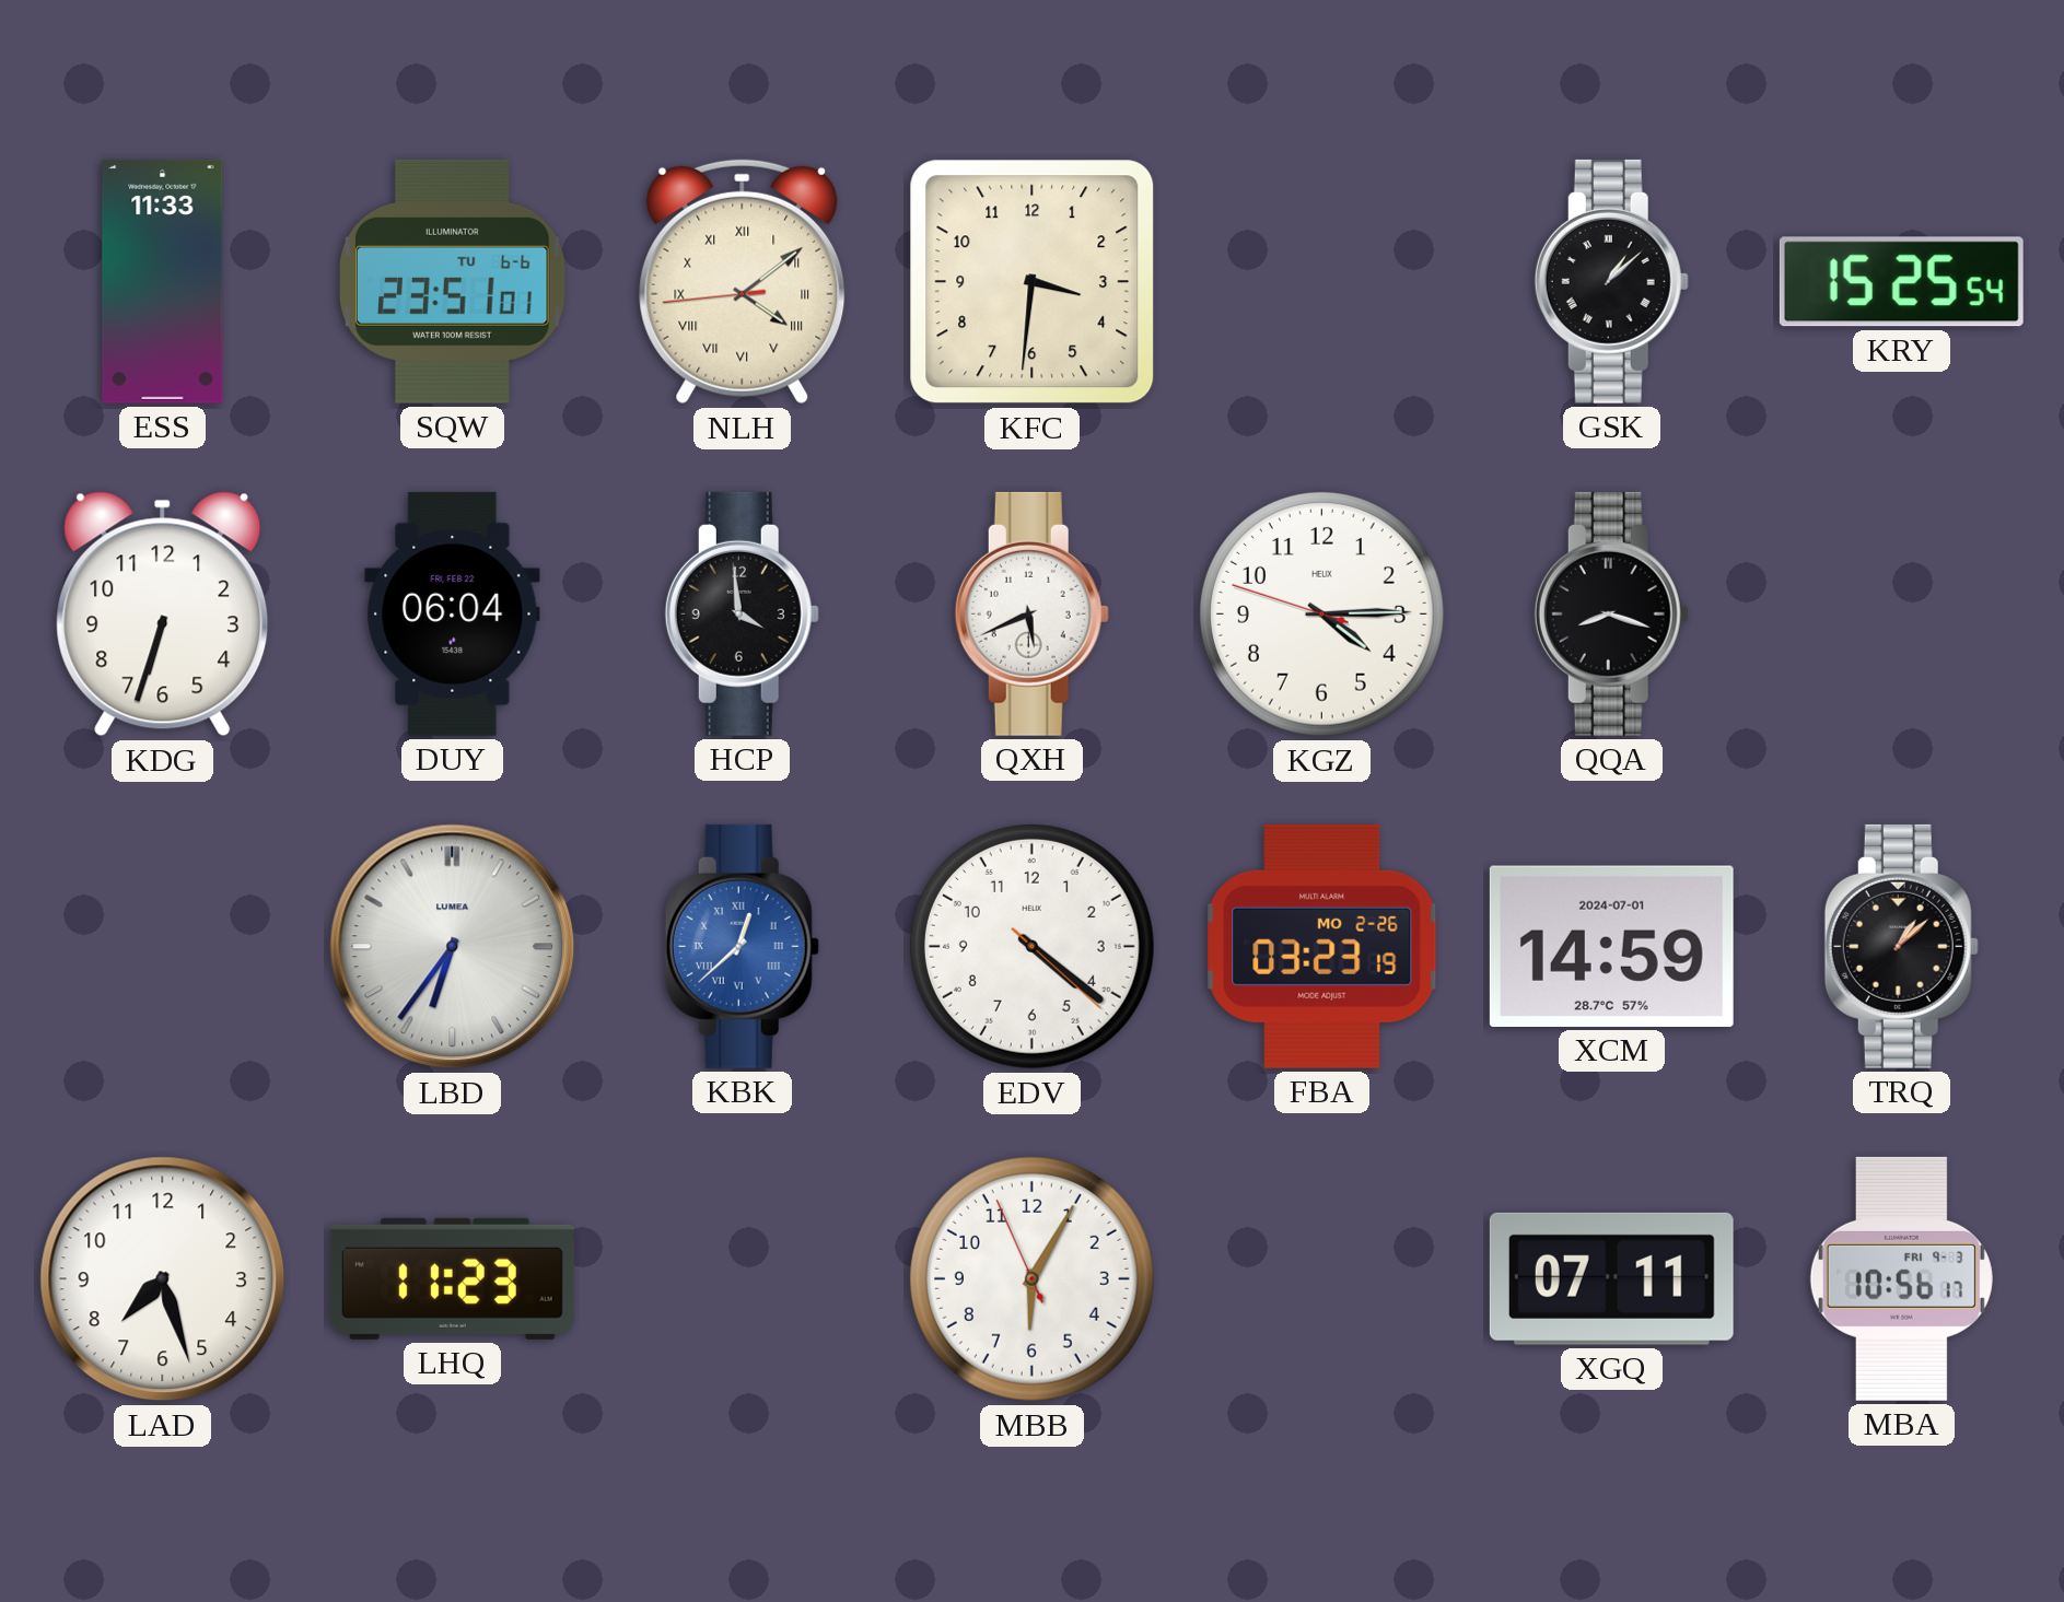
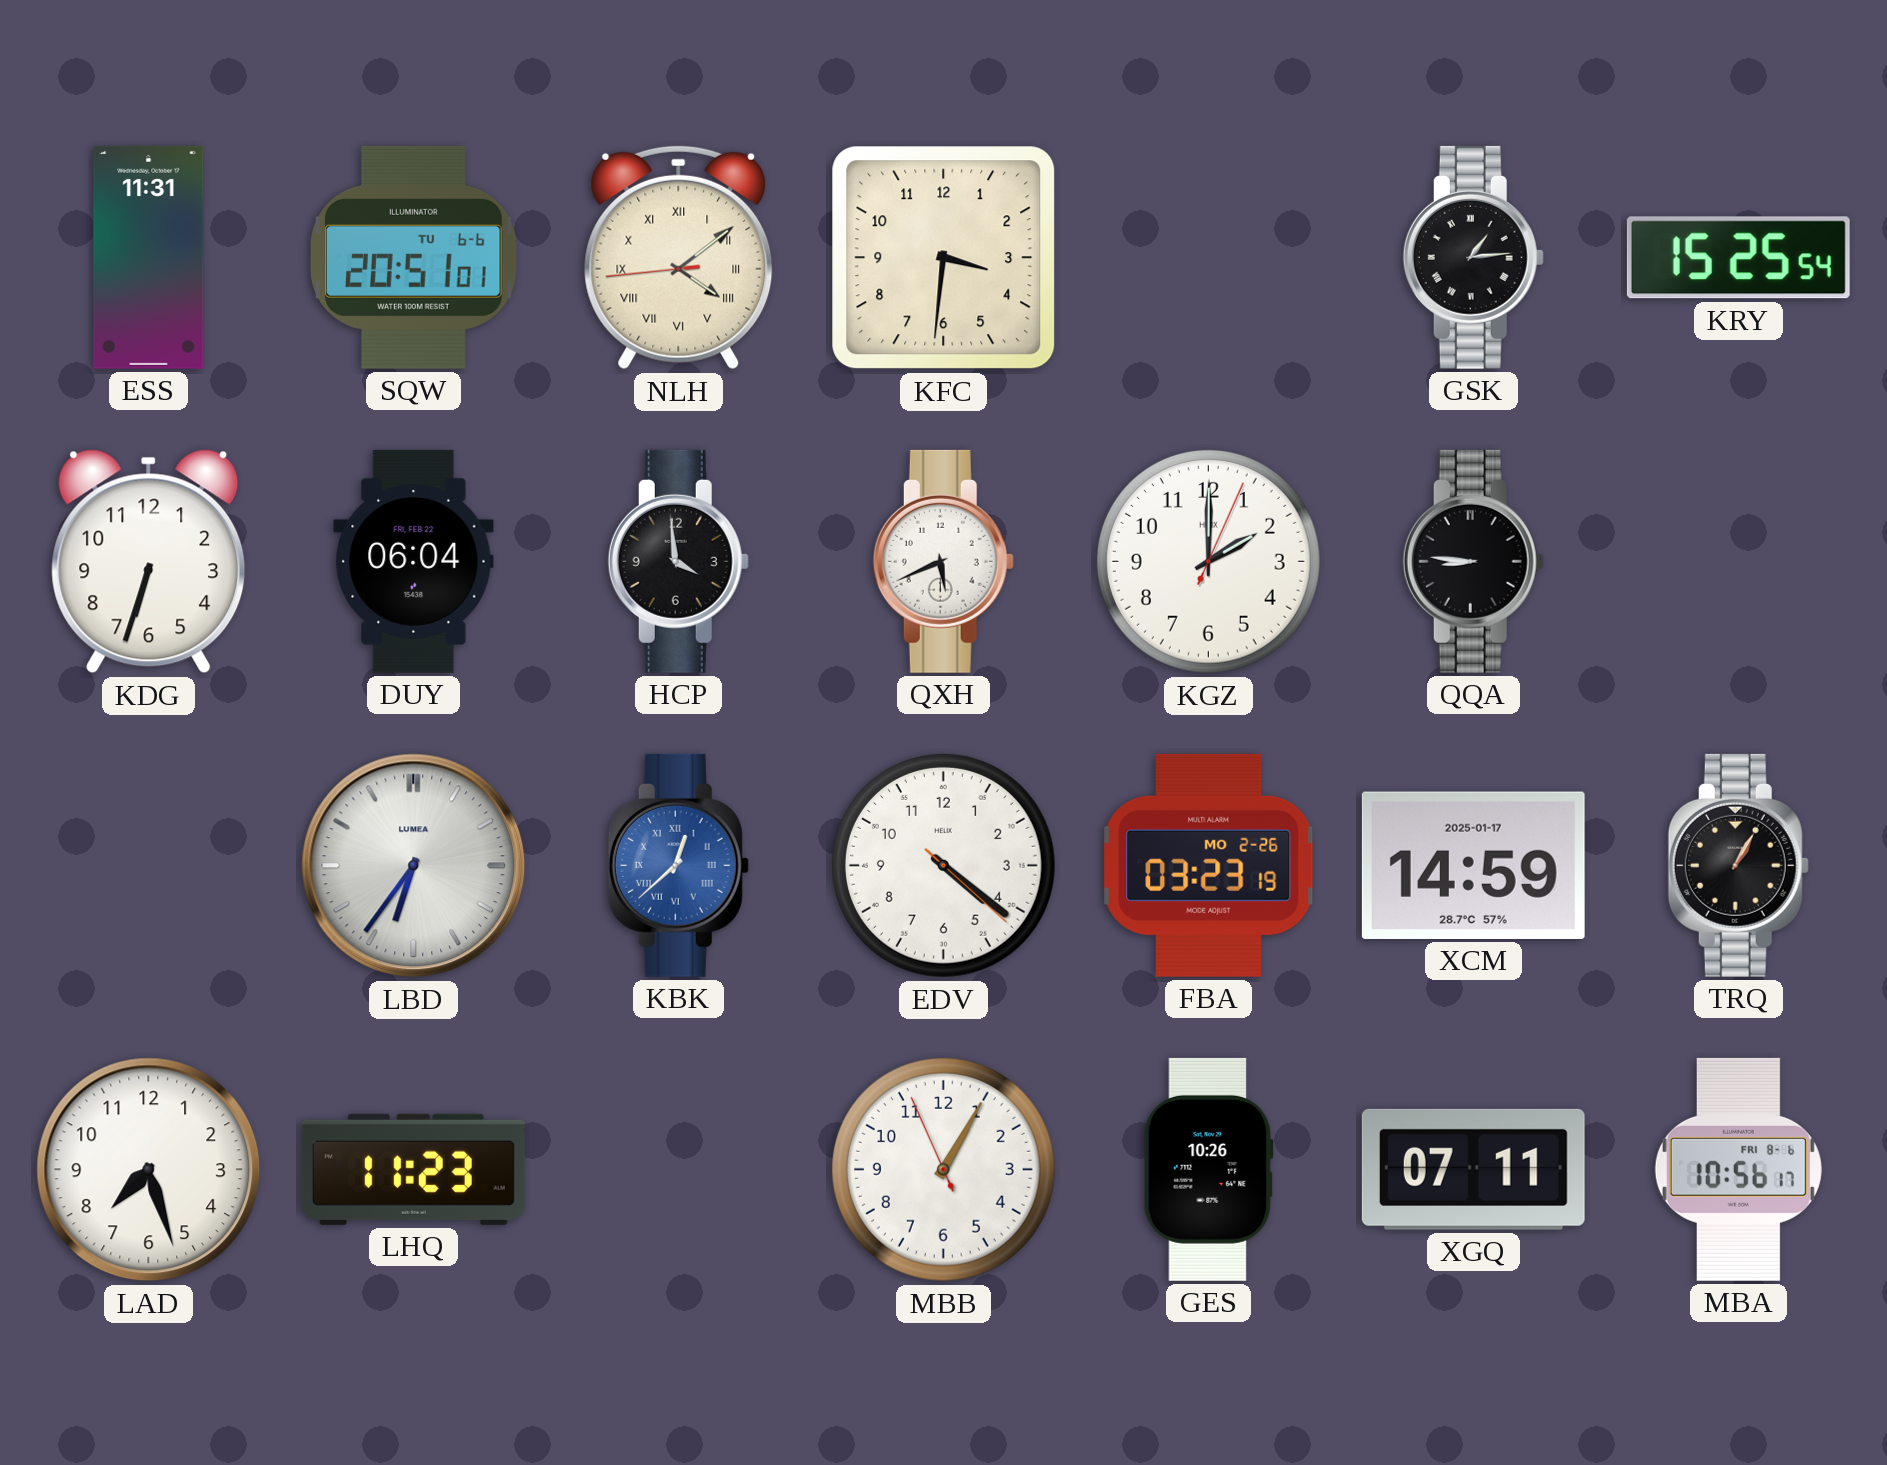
ESS: 11:33 -> 11:31
SQW: 23:51 -> 20:51
GSK: 1:08 -> 1:14
KGZ: 4:14 -> 2:00
QQA: 8:18 -> 8:46
XCM date: 2024-07-01 -> 2025-01-17
TRQ: 1:08 -> 1:05
MBB: 6:04 -> 1:04
GES: none -> 10:26
MBA date: FRI 9-3 -> FRI 8-6
